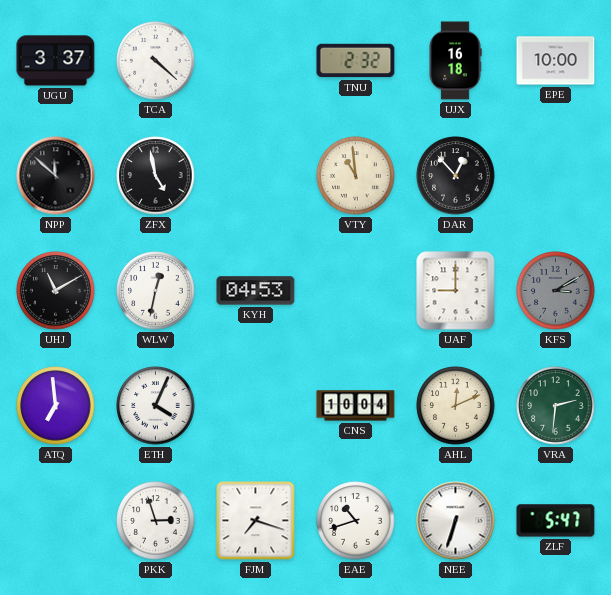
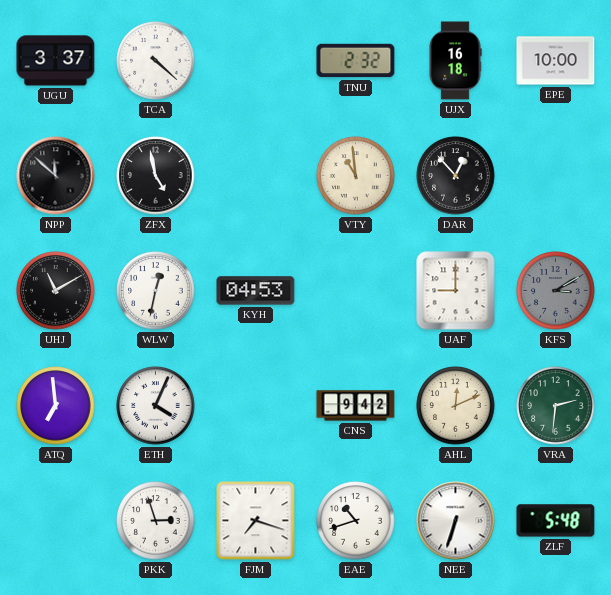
CNS: 10:04 -> 9:42
ZLF: 5:47 -> 5:48
